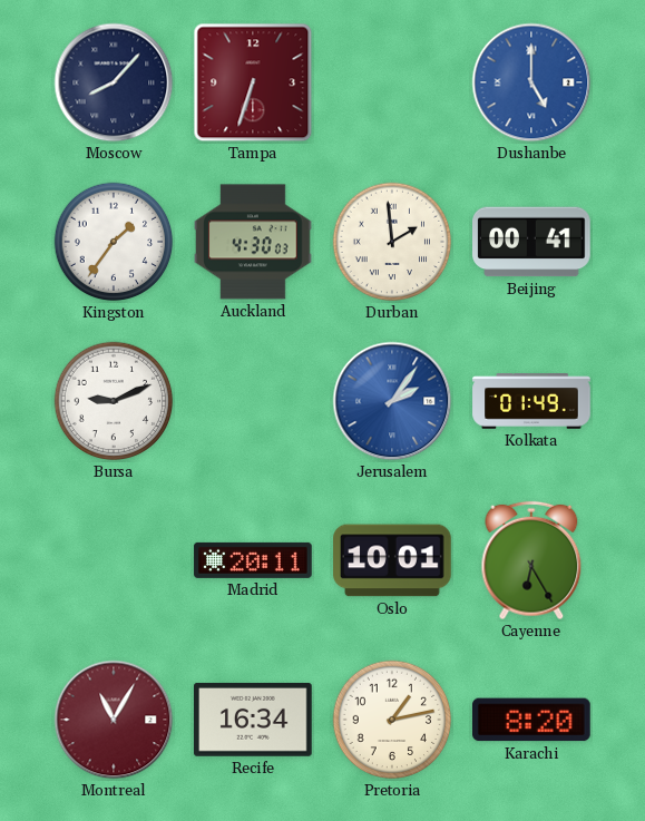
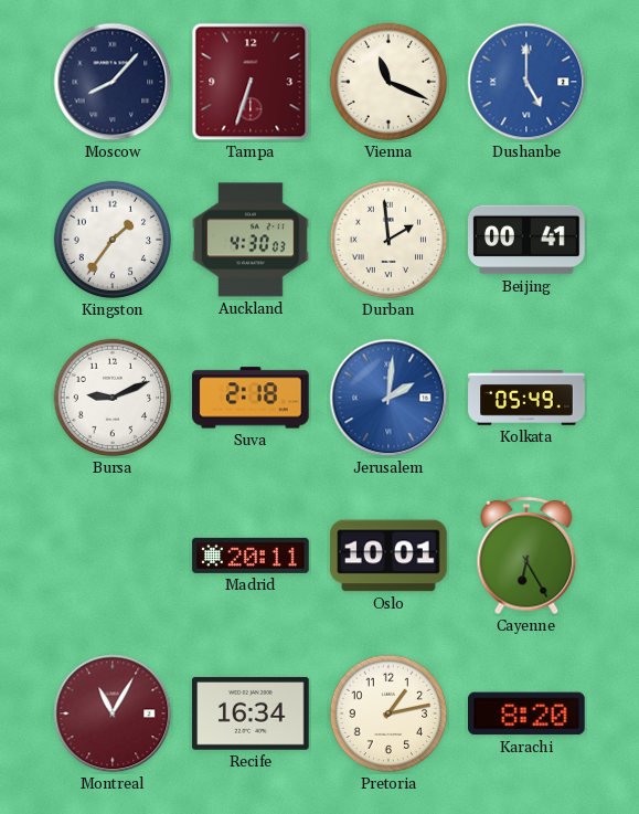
Vienna: none -> 11:19
Suva: none -> 2:18
Jerusalem: 2:06 -> 2:01
Kolkata: 01:49 -> 05:49
